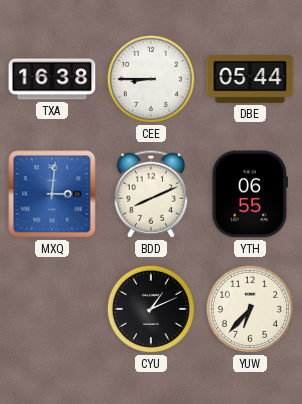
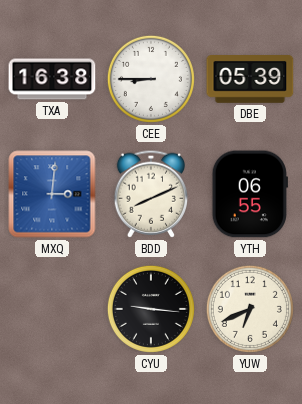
DBE: 05:44 -> 05:39
CYU: 1:11 -> 9:16
YUW: 6:37 -> 6:41
